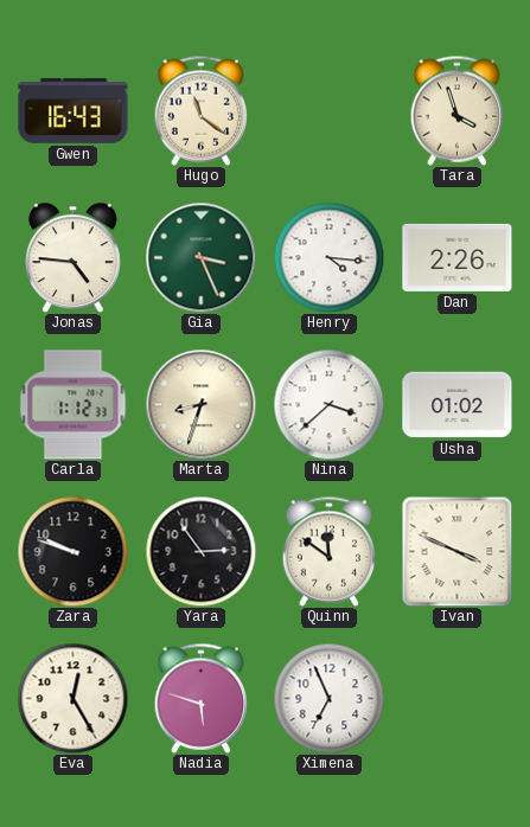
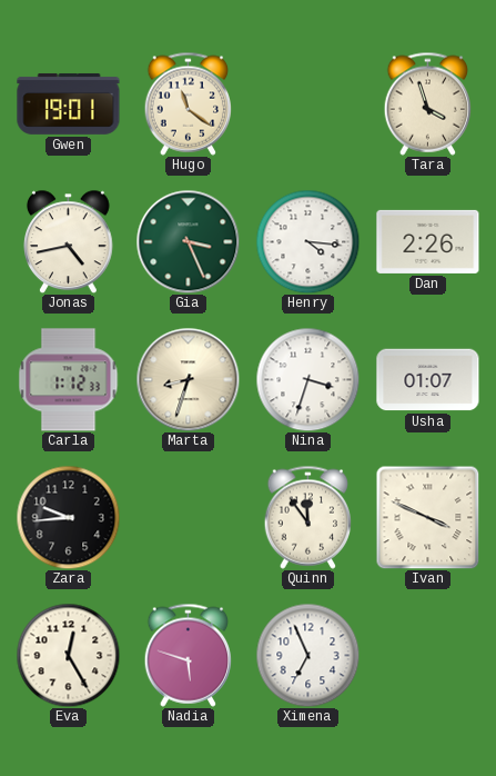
Gwen: 16:43 -> 19:01
Jonas: 4:46 -> 4:43
Nina: 3:38 -> 3:33
Usha: 01:02 -> 01:07
Zara: 9:48 -> 9:44
Yara: 2:54 -> none
Quinn: 11:51 -> 11:54
